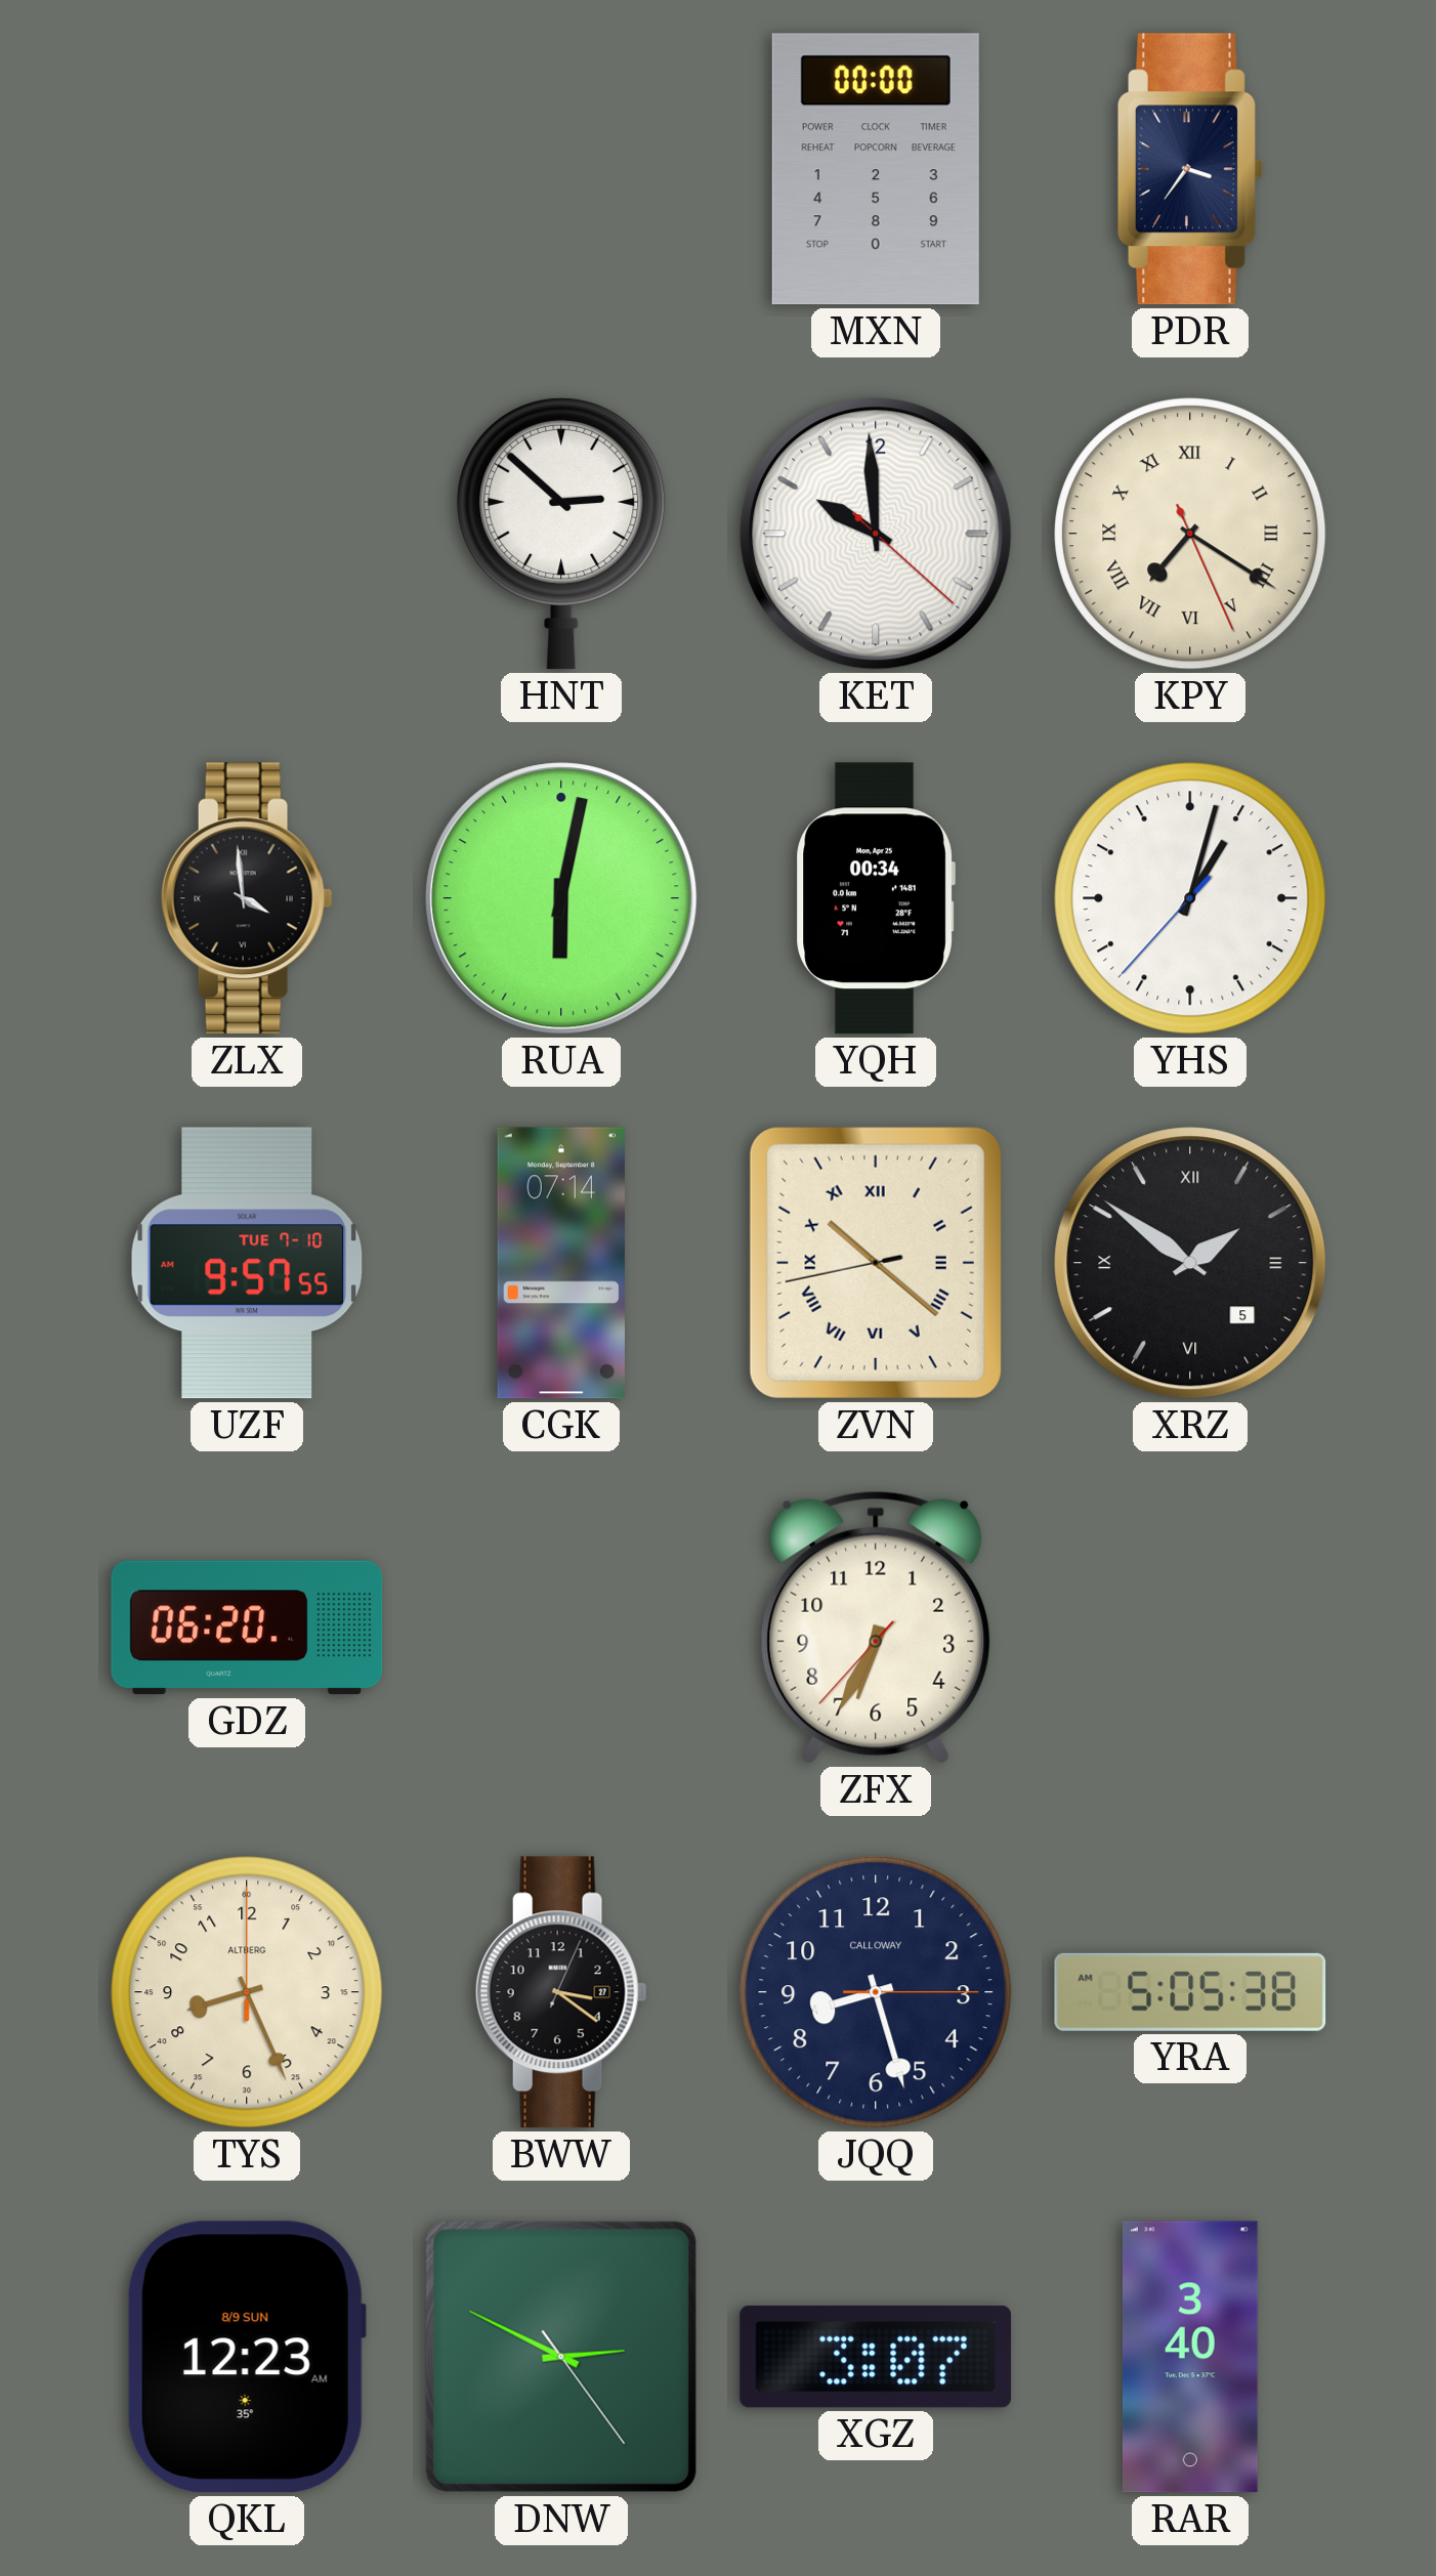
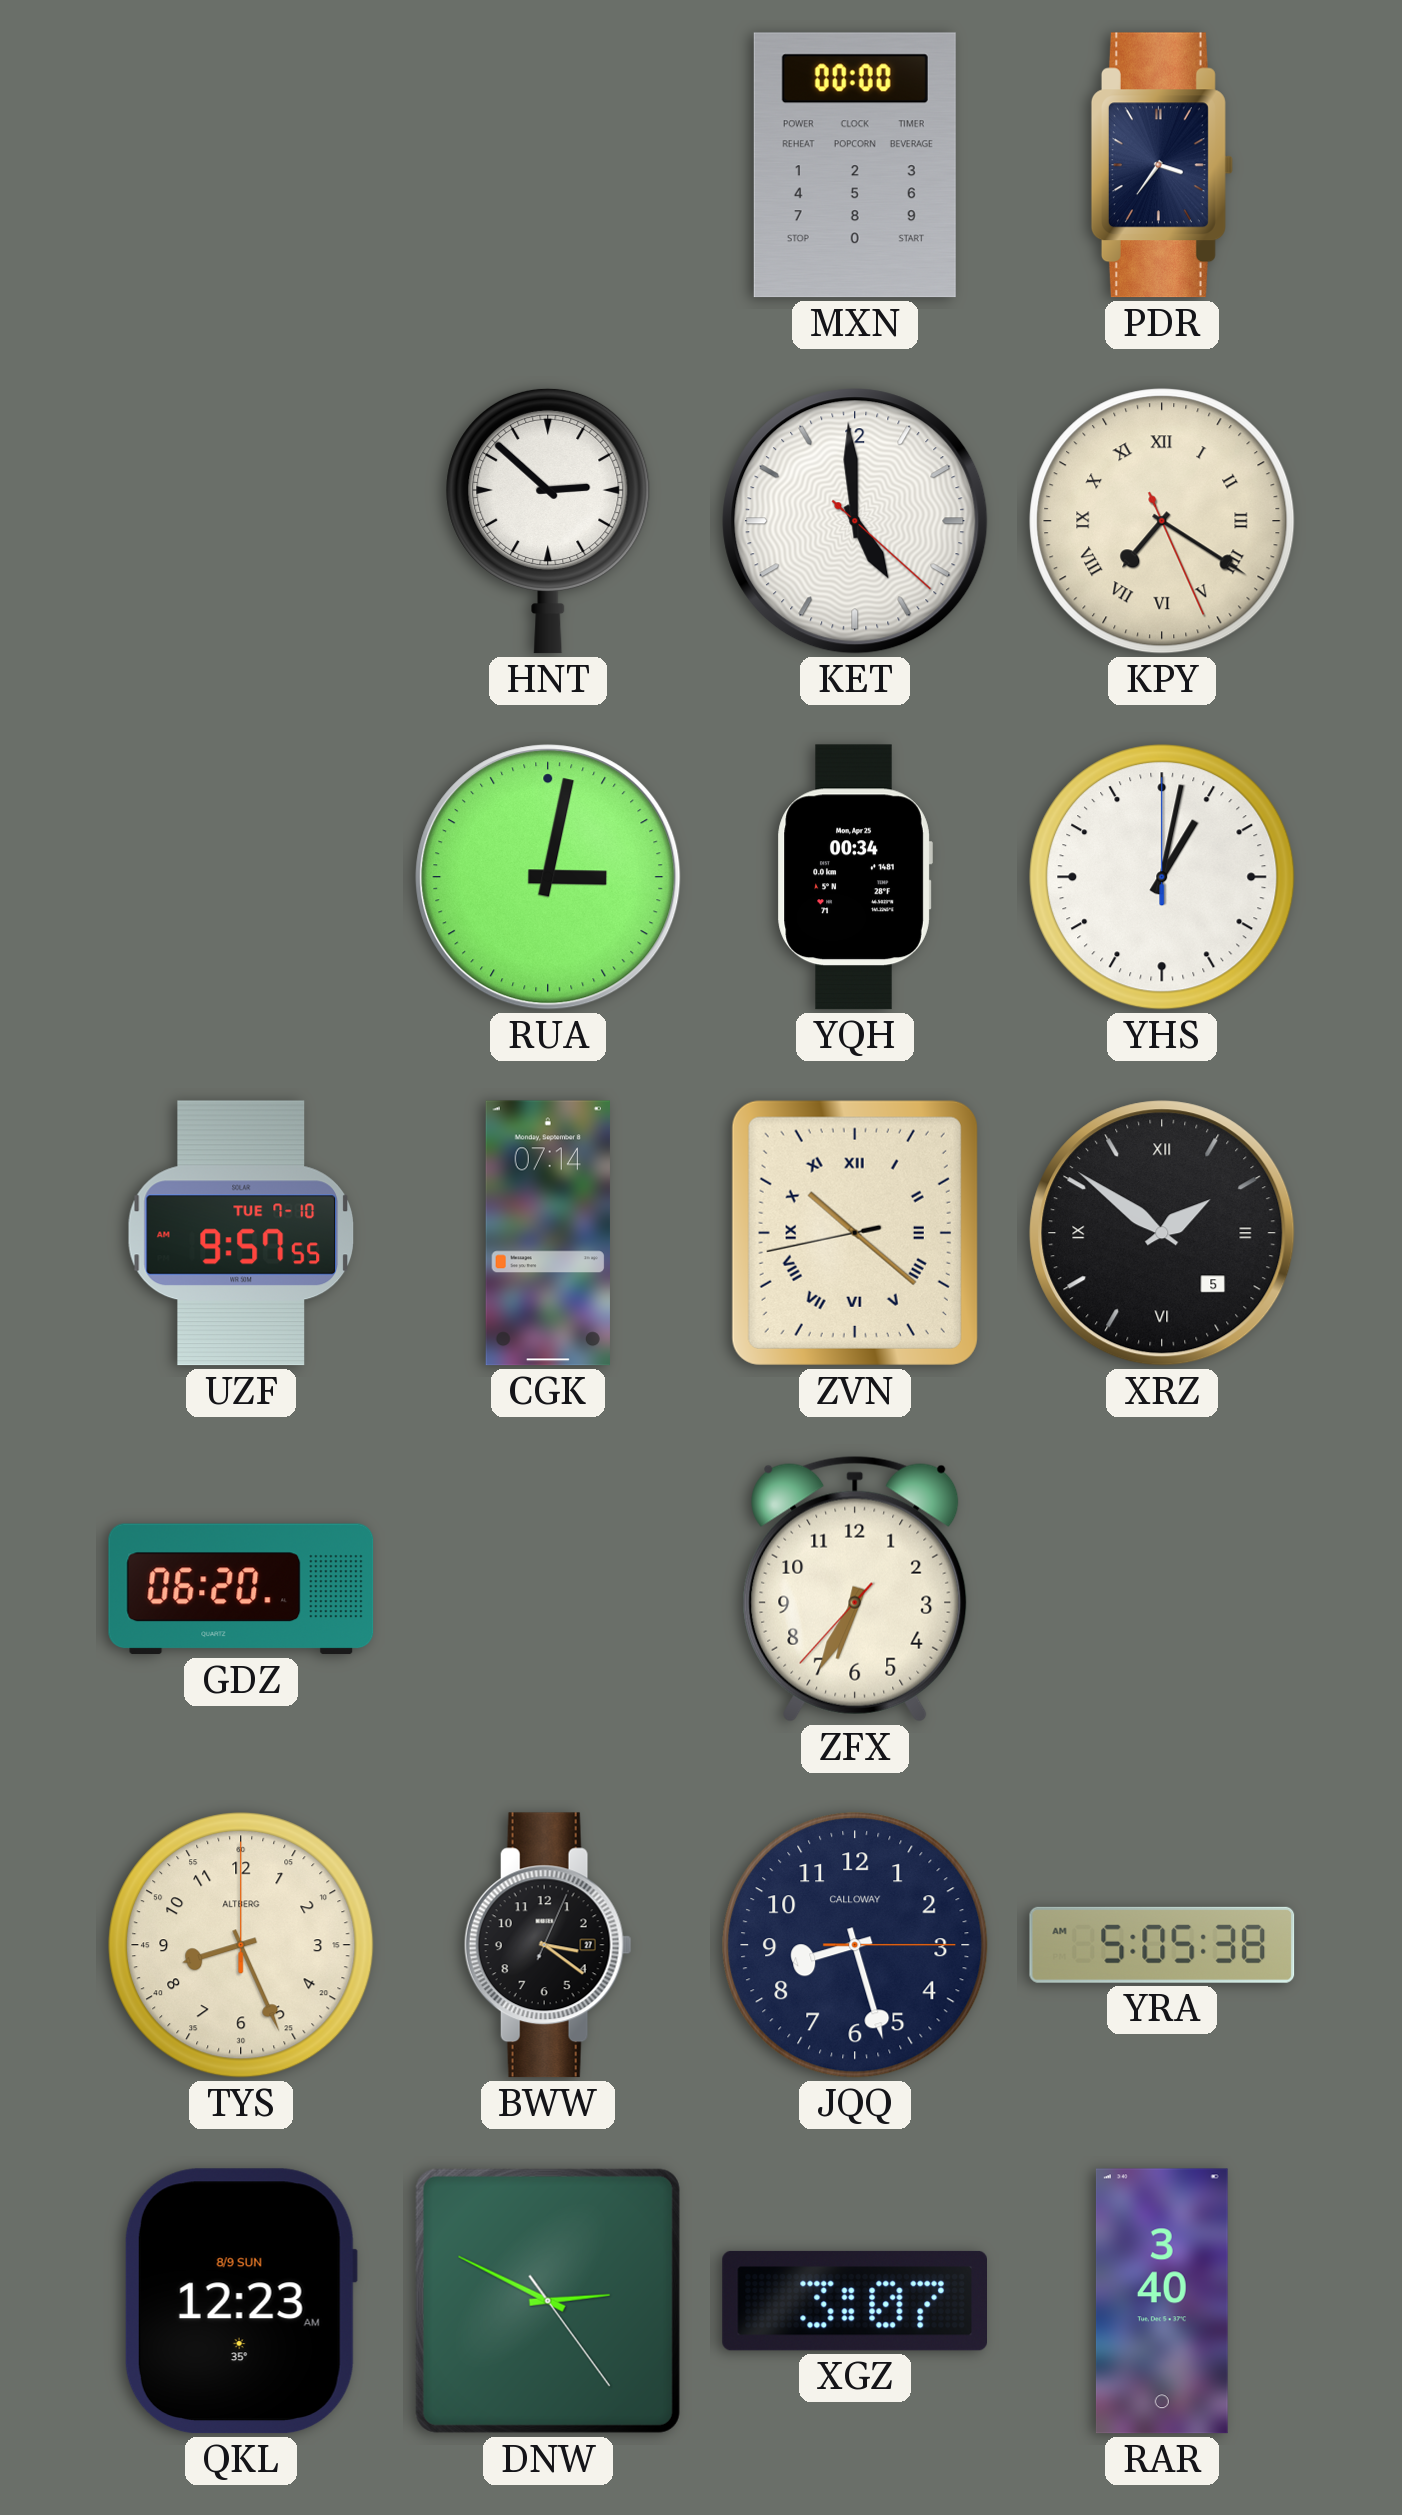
KET: 9:59 -> 4:59
ZLX: 3:59 -> none
RUA: 6:02 -> 3:02
YHS: 1:02:37 -> 1:02:00
